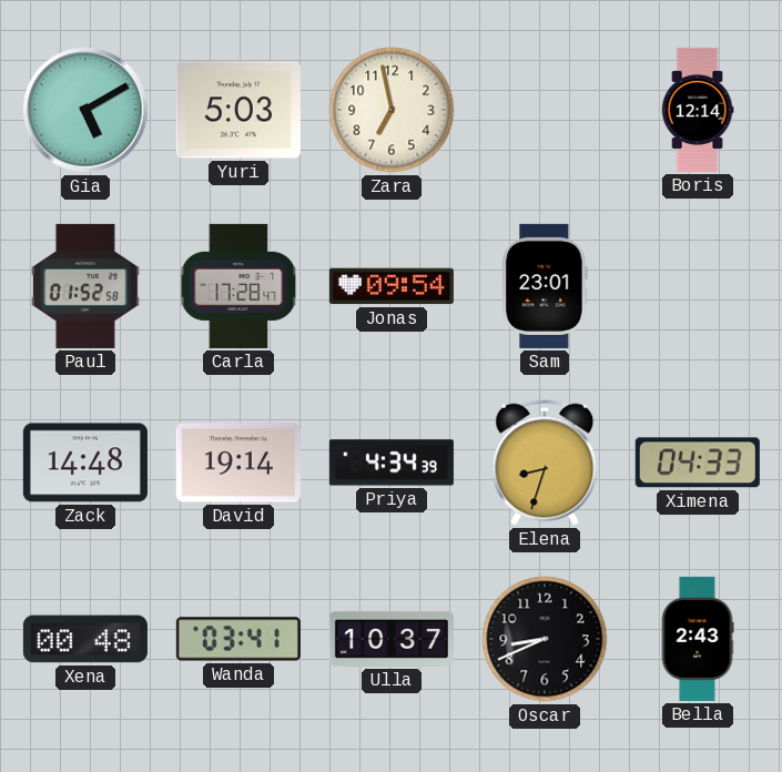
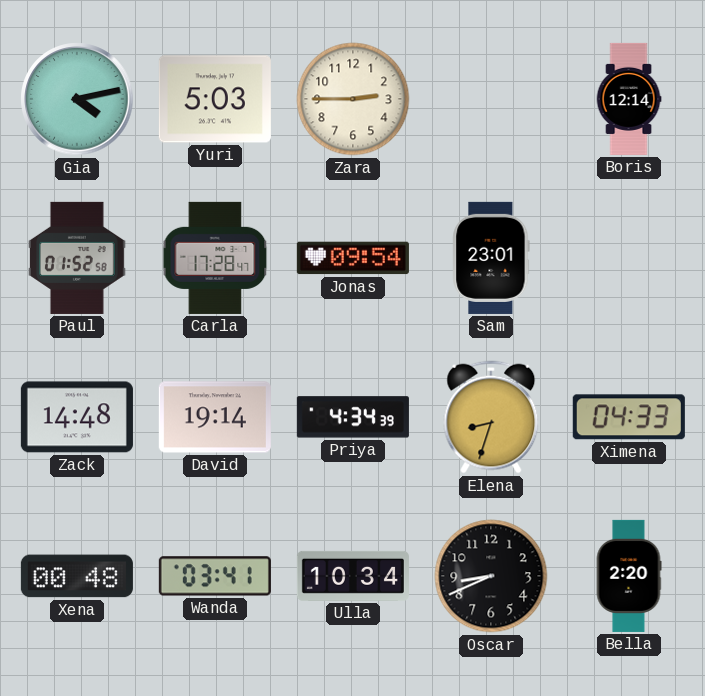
Gia: 5:10 -> 4:13
Zara: 6:58 -> 2:45
Ulla: 10:37 -> 10:34
Bella: 2:43 -> 2:20
